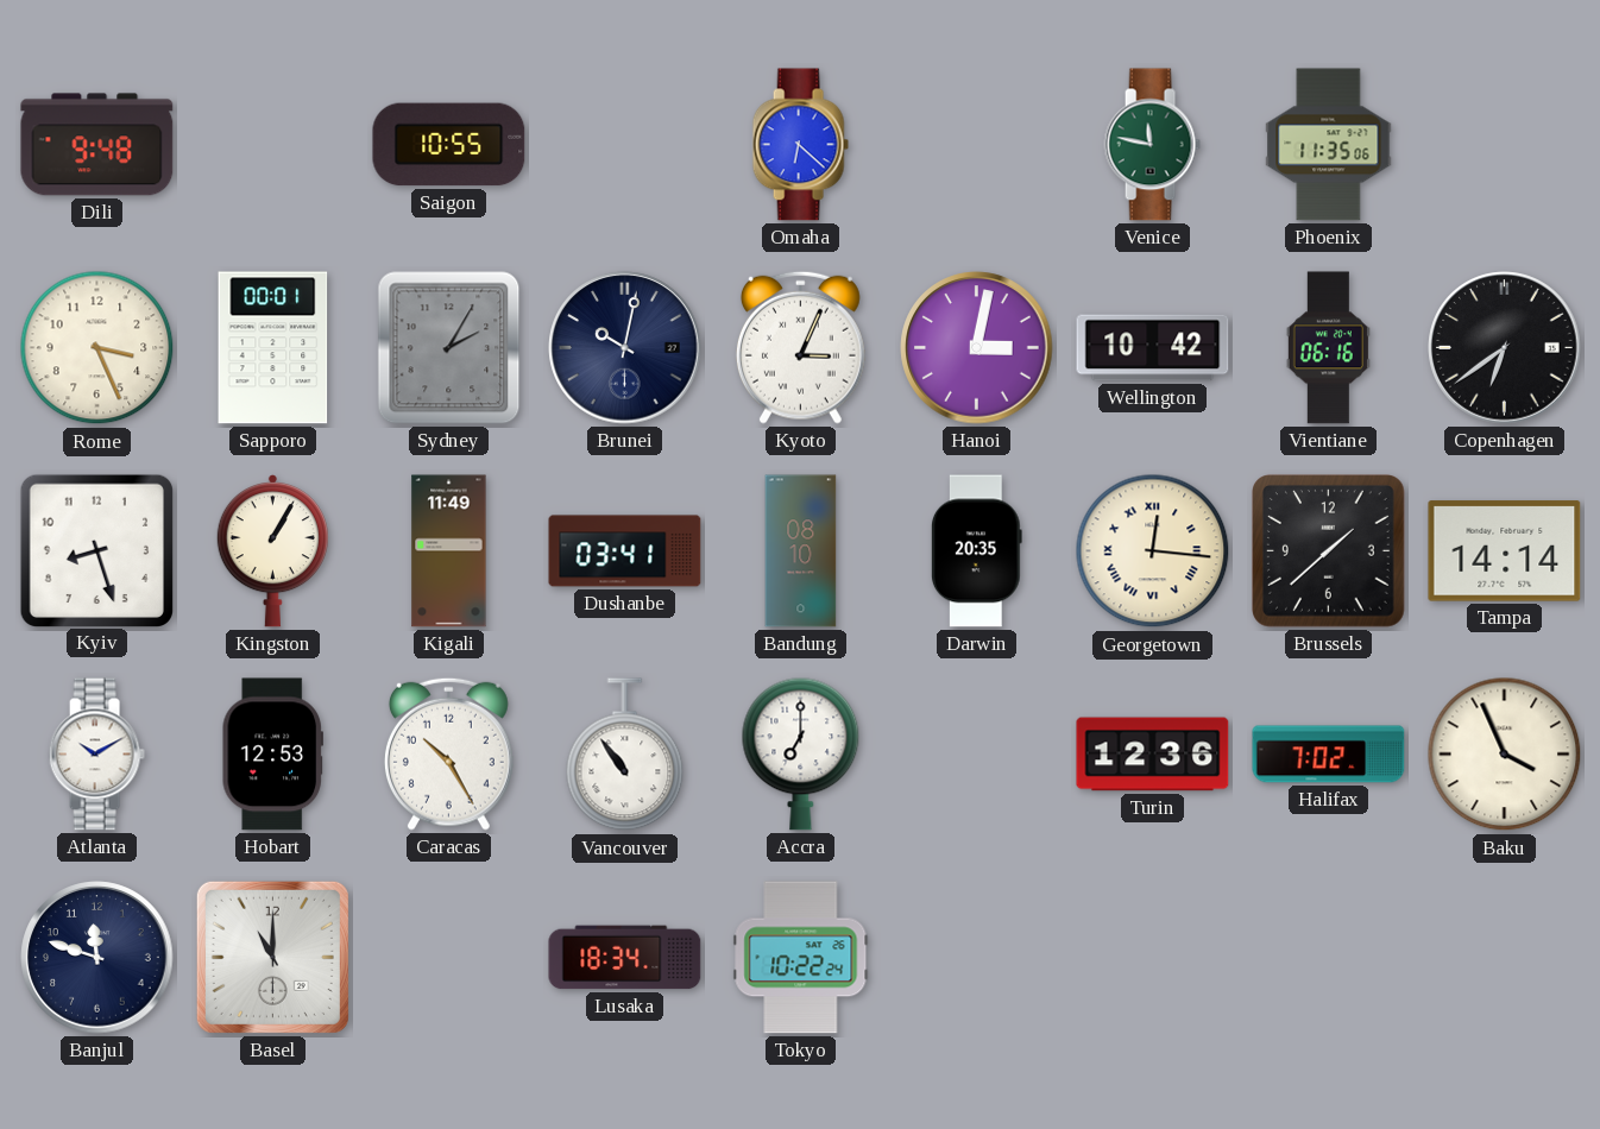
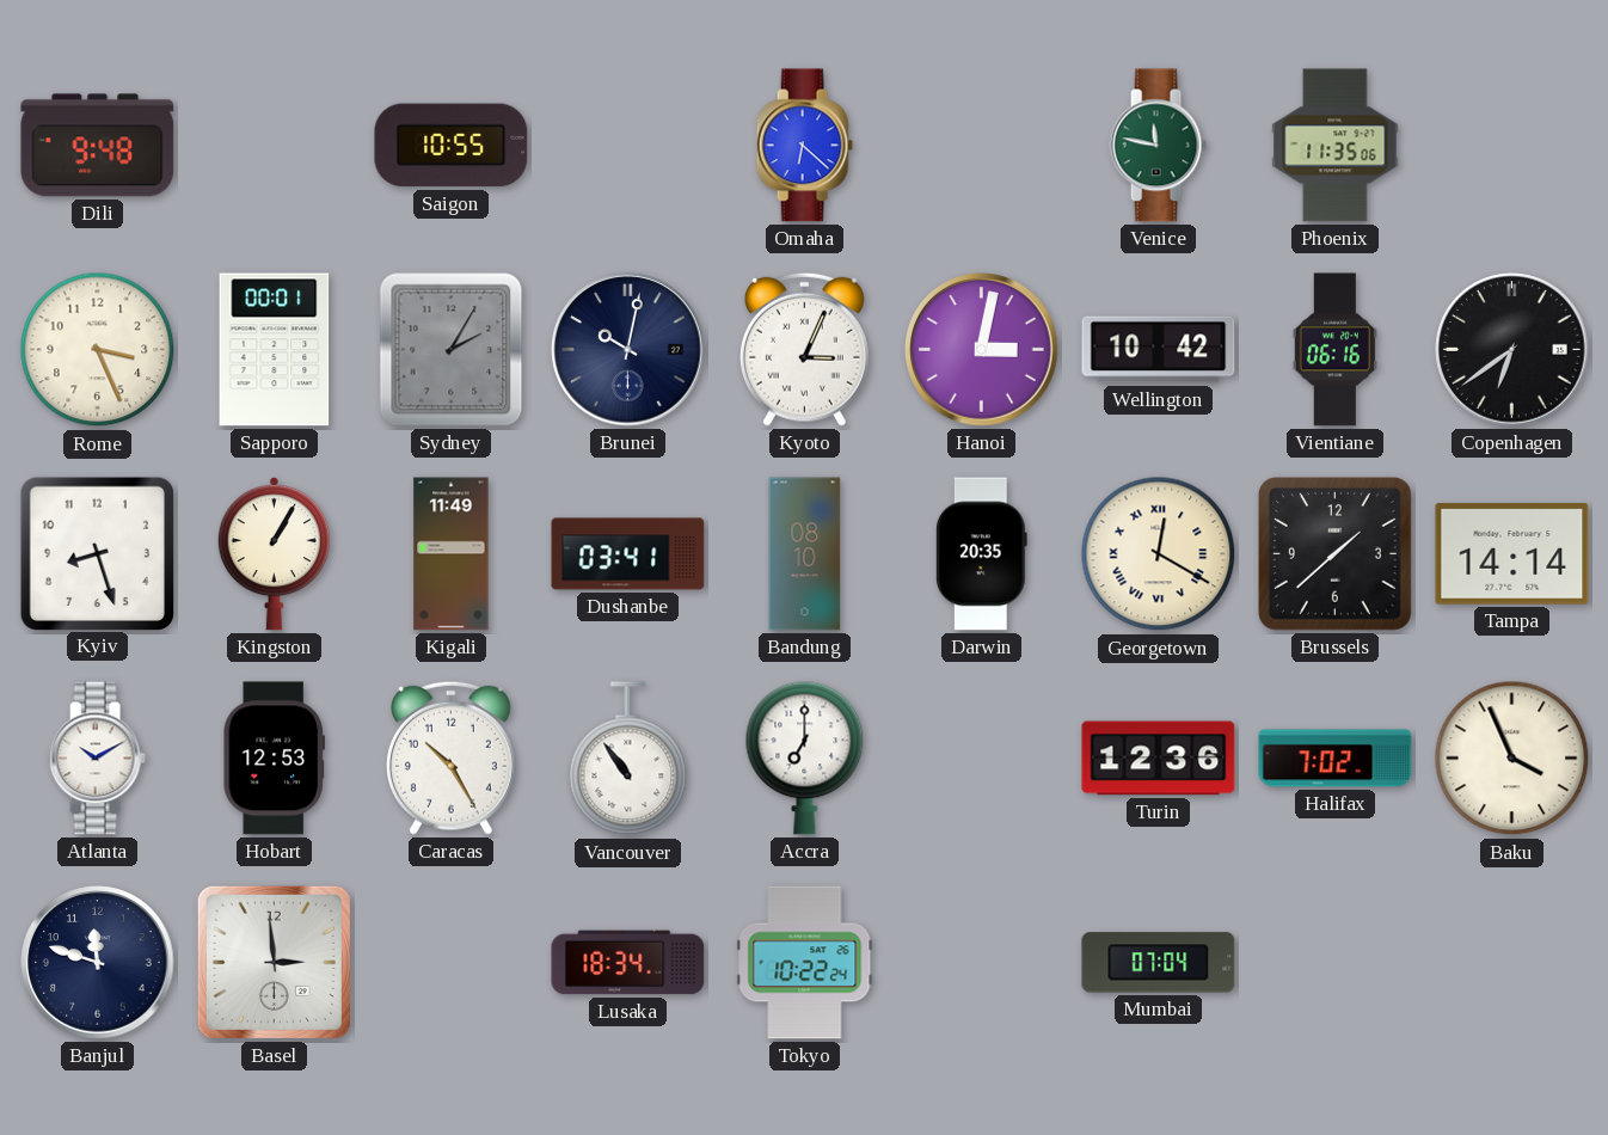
Georgetown: 12:16 -> 12:20
Basel: 11:00 -> 2:59
Mumbai: none -> 07:04
